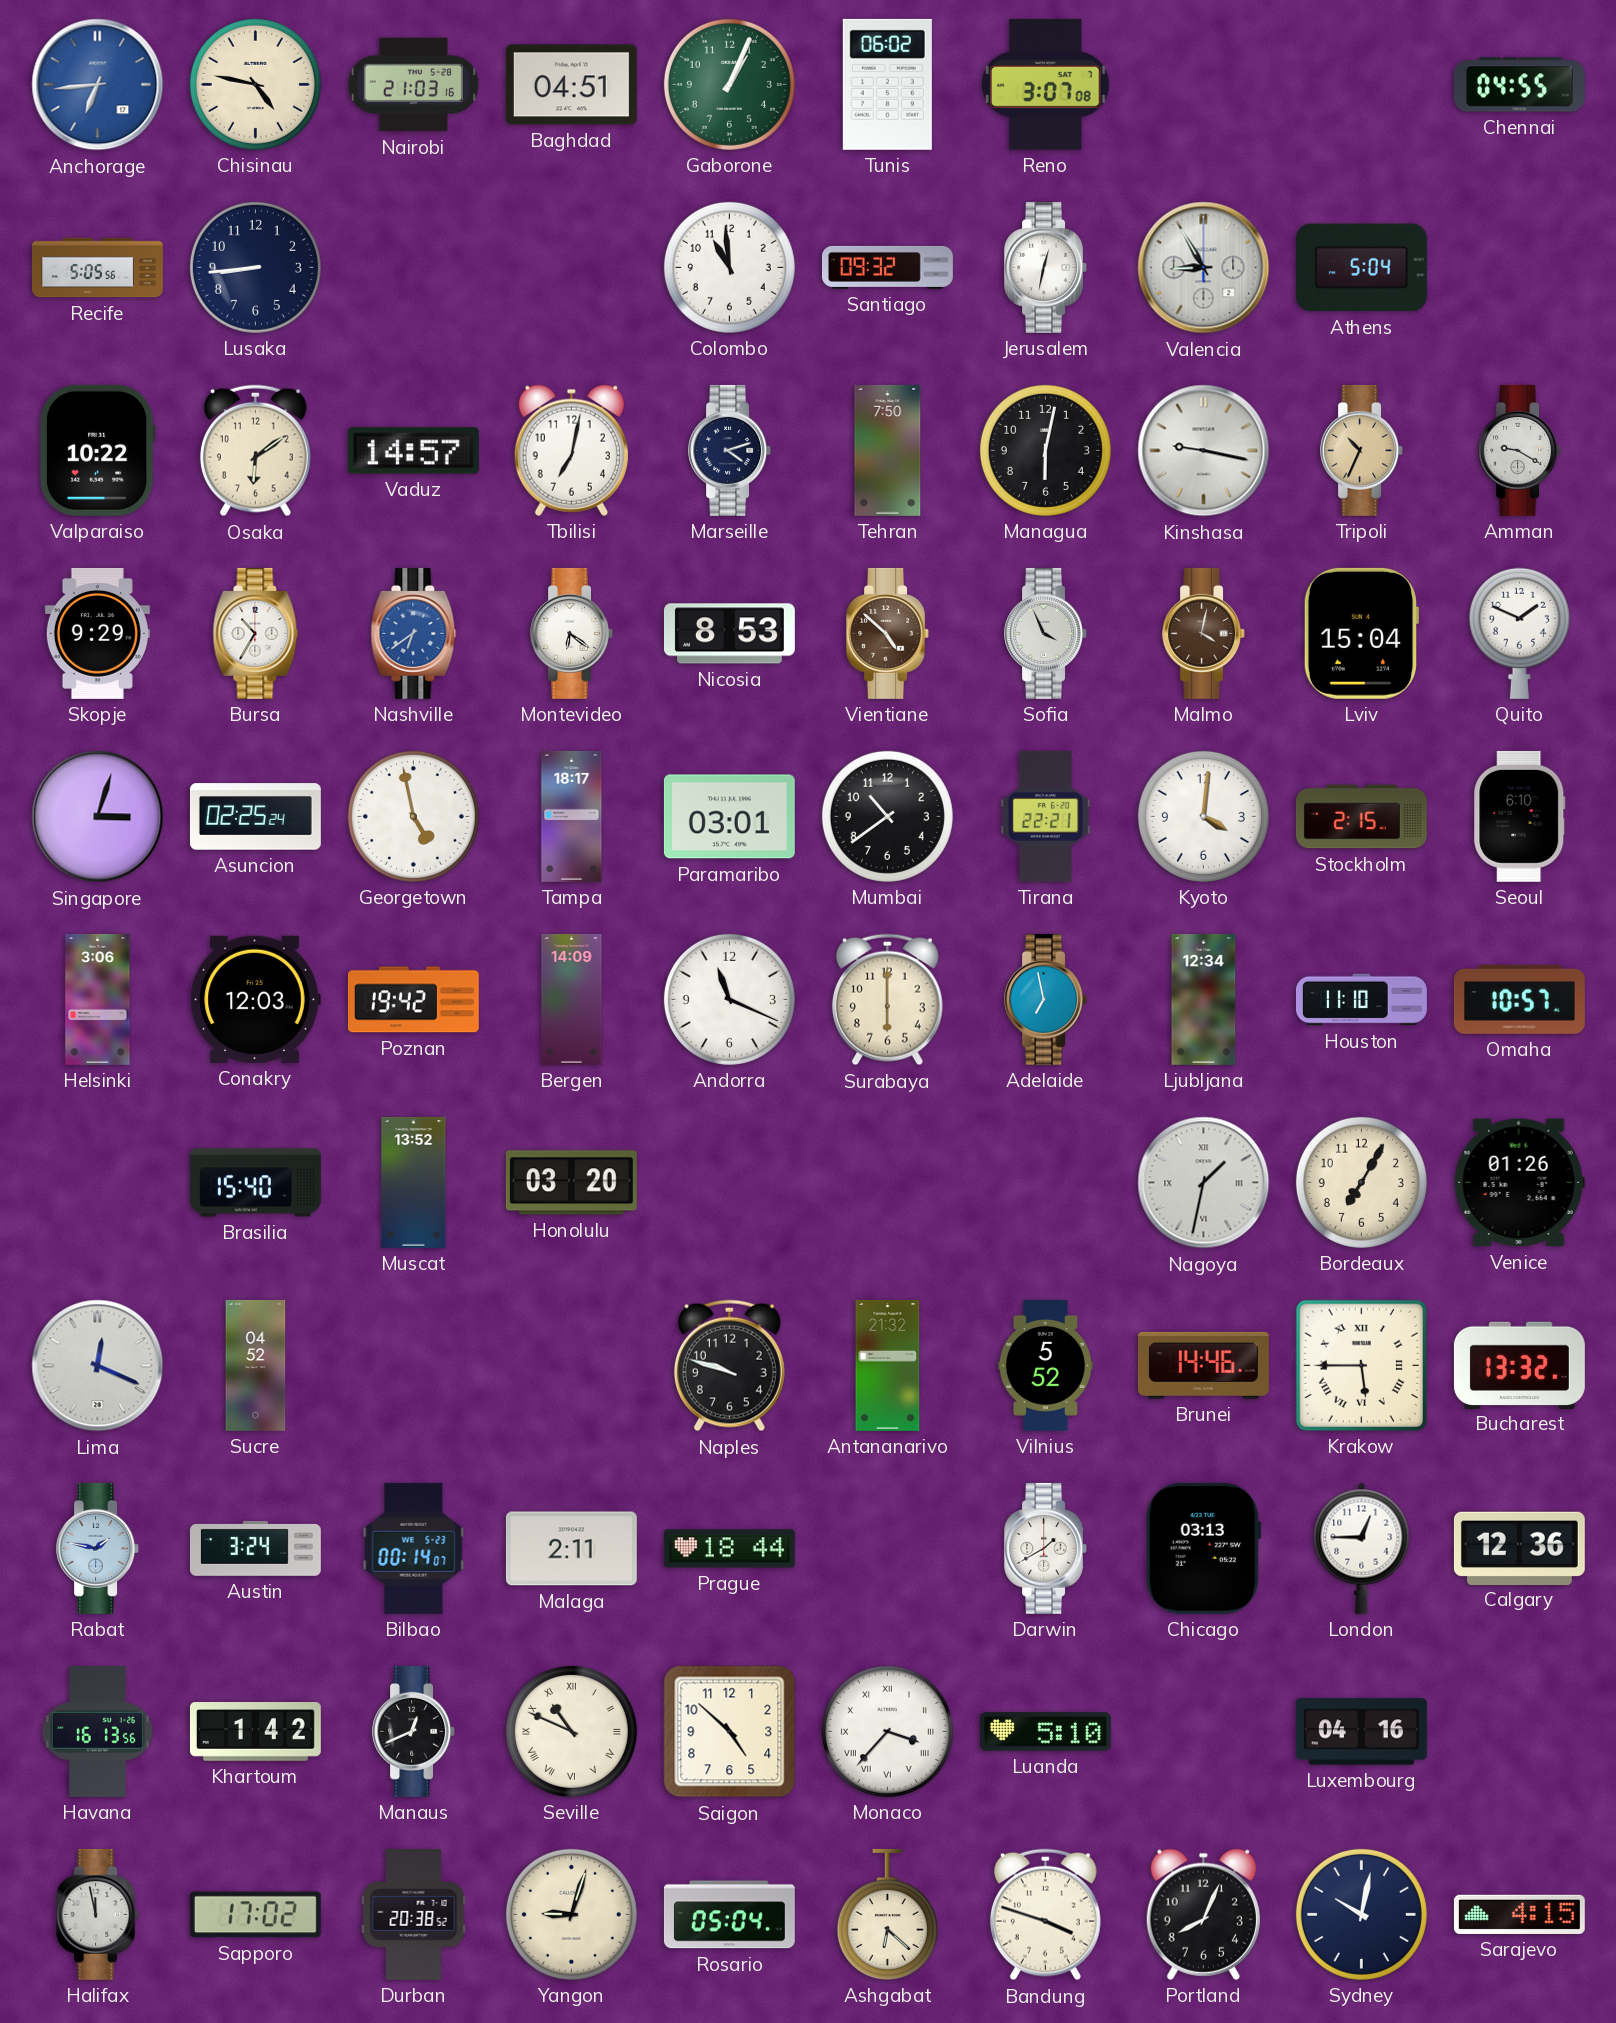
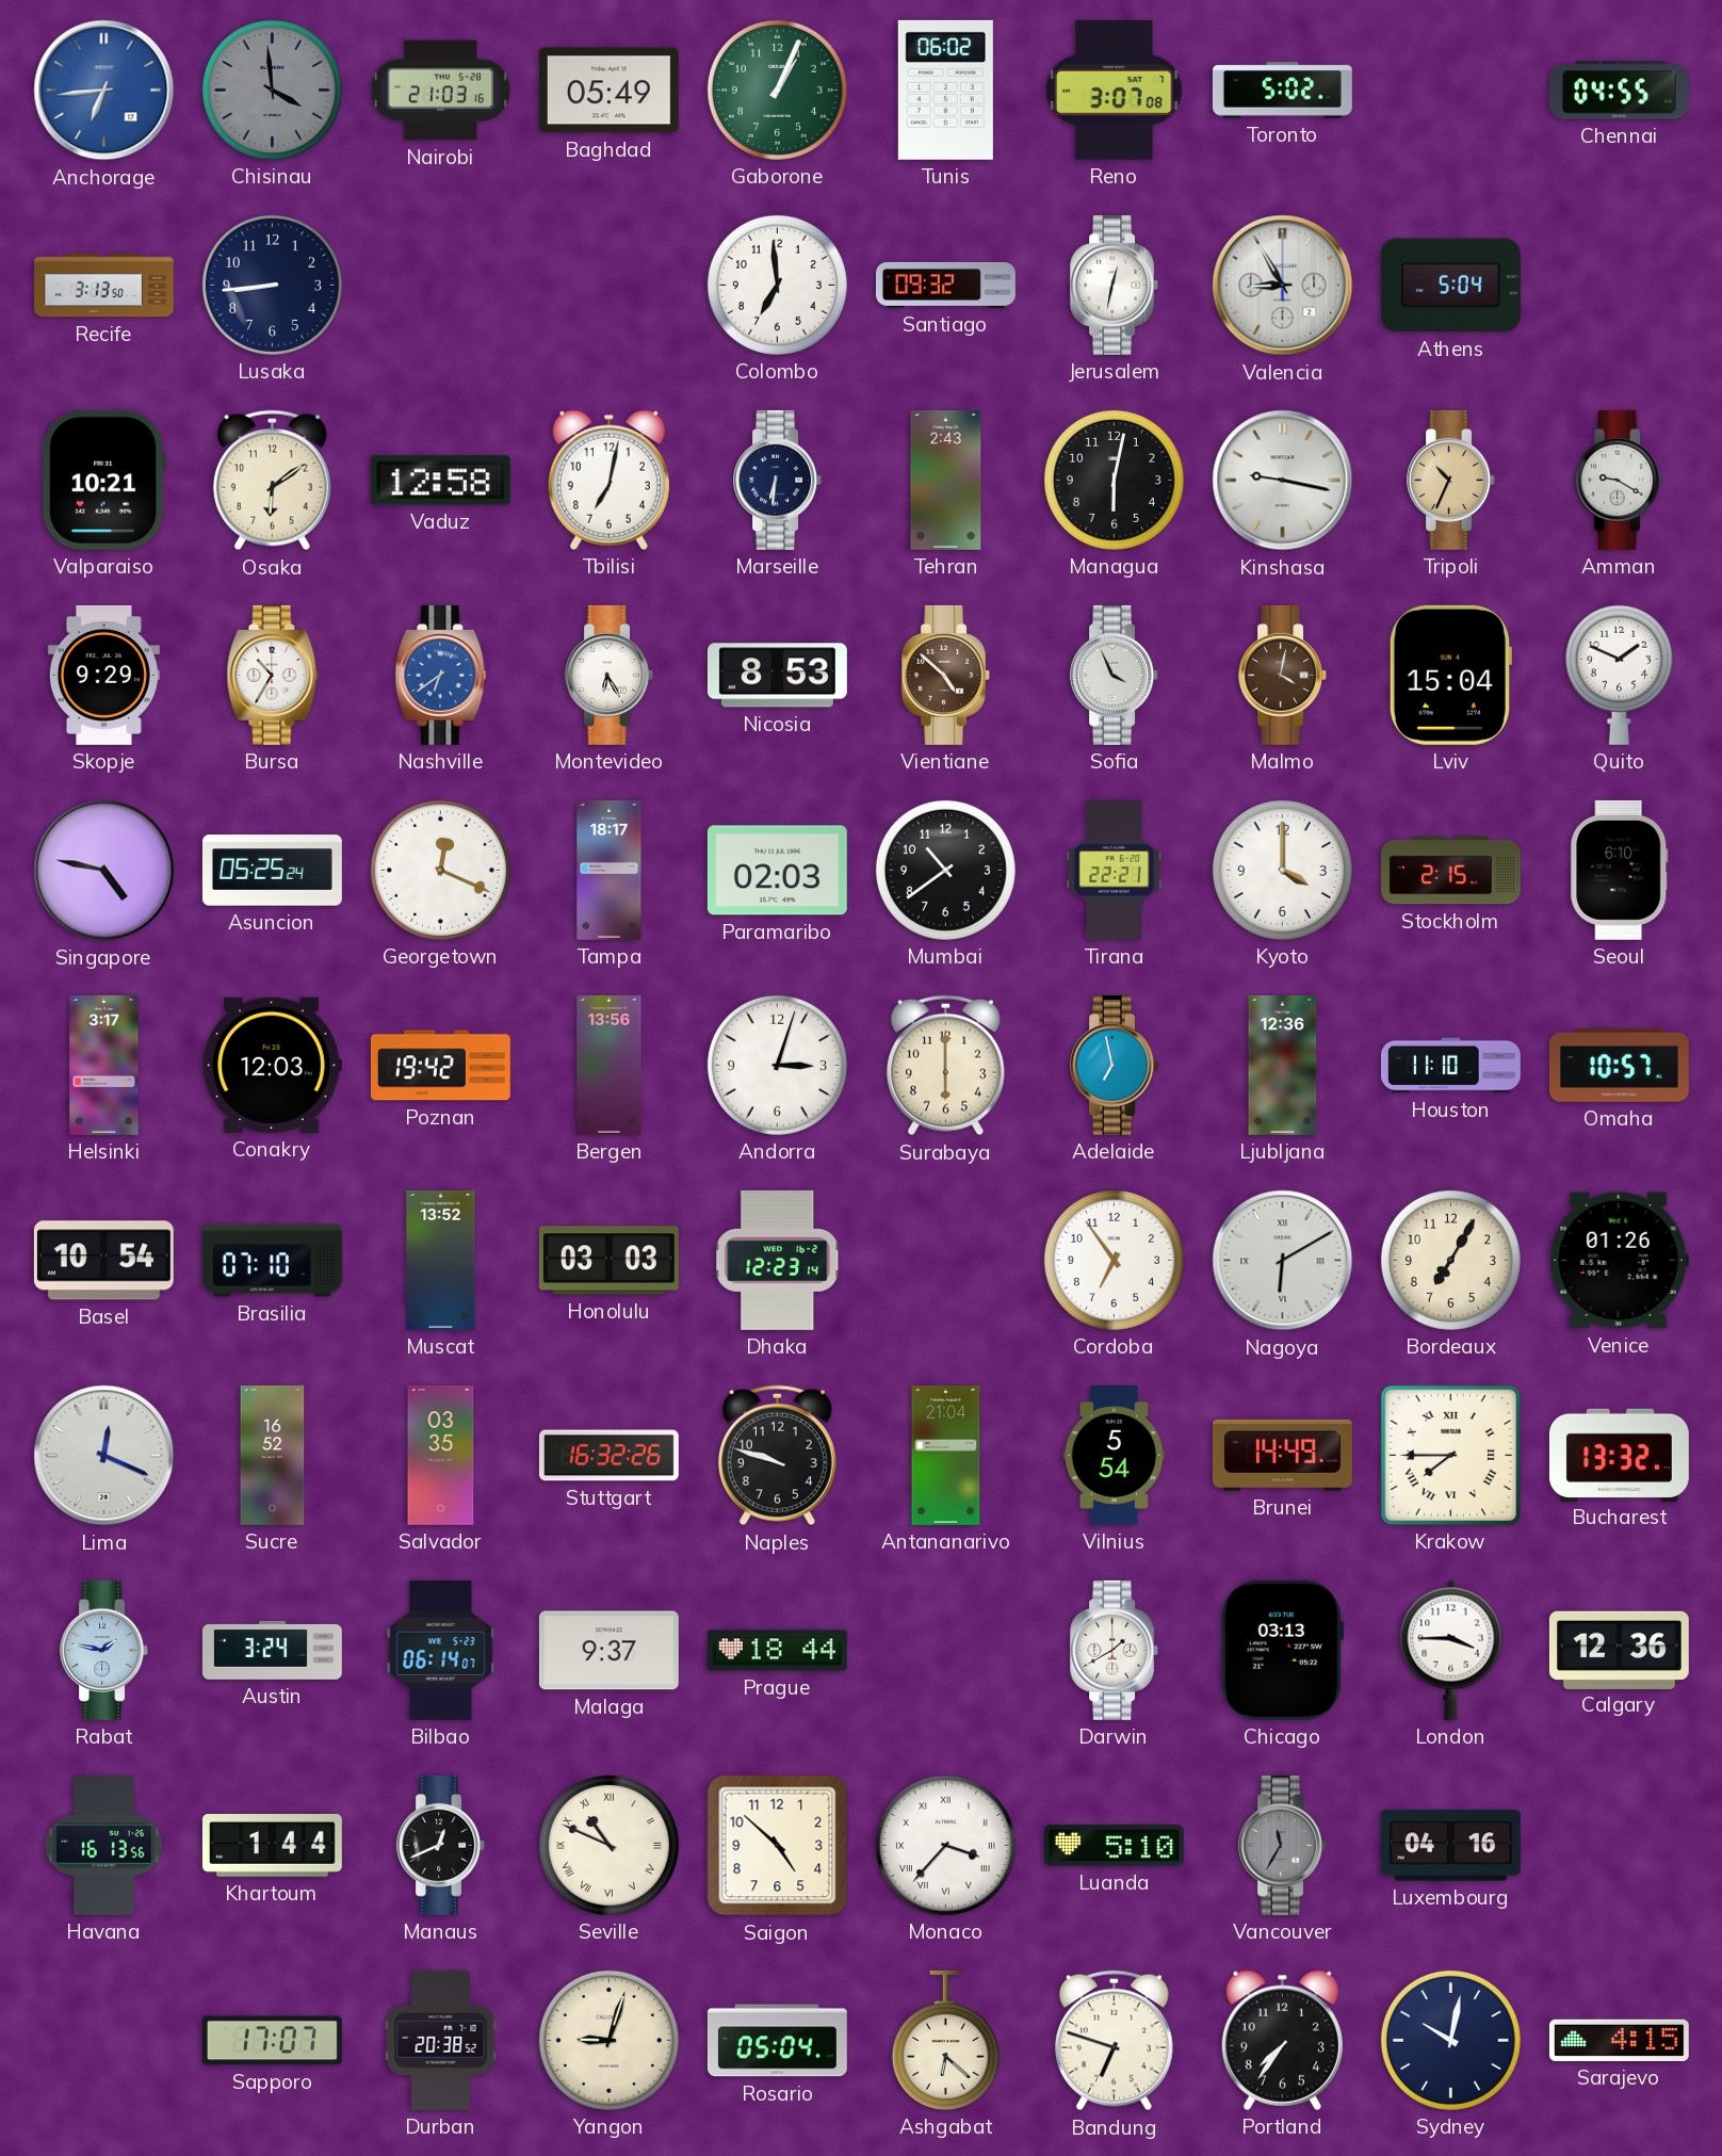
Chisinau: 4:47 -> 3:59
Chisinau dial: cream -> grey
Baghdad: 04:51 -> 05:49
Toronto: none -> 5:02
Recife: 5:05 -> 3:13
Colombo: 10:59 -> 6:59
Valparaiso: 10:22 -> 10:21
Vaduz: 14:57 -> 12:58
Marseille: 4:12 -> 6:31
Tehran: 7:50 -> 2:43
Montevideo: 6:21 -> 6:25
Singapore: 3:03 -> 4:47
Asuncion: 02:25 -> 05:25
Georgetown: 4:58 -> 12:19
Paramaribo: 03:01 -> 02:03
Kyoto: 4:01 -> 4:00
Helsinki: 3:06 -> 3:17
Bergen: 14:09 -> 13:56
Andorra: 11:19 -> 3:03
Ljubljana: 12:34 -> 12:36
Basel: none -> 10:54
Brasilia: 15:40 -> 07:10
Honolulu: 03:20 -> 03:03
Dhaka: none -> 12:23
Cordoba: none -> 6:54
Nagoya: 1:32 -> 6:10
Sucre: 04:52 -> 16:52
Salvador: none -> 03:35
Stuttgart: none -> 16:32
Antananarivo: 21:32 -> 21:04
Vilnius: 5:52 -> 5:54
Brunei: 14:46 -> 14:49
Krakow: 5:45 -> 7:45
Bilbao: 00:14 -> 06:14
Malaga: 2:11 -> 9:37
London: 12:45 -> 3:45
Khartoum: 1:42 -> 1:44
Vancouver: none -> 11:35
Halifax: 11:58 -> none
Sapporo: 17:02 -> 17:07
Bandung: 3:48 -> 6:48
Portland: 8:04 -> 7:36
